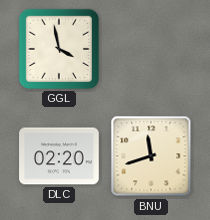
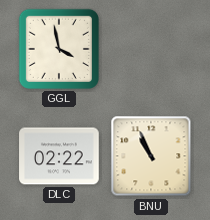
DLC: 02:20 -> 02:22
BNU: 11:42 -> 10:56
